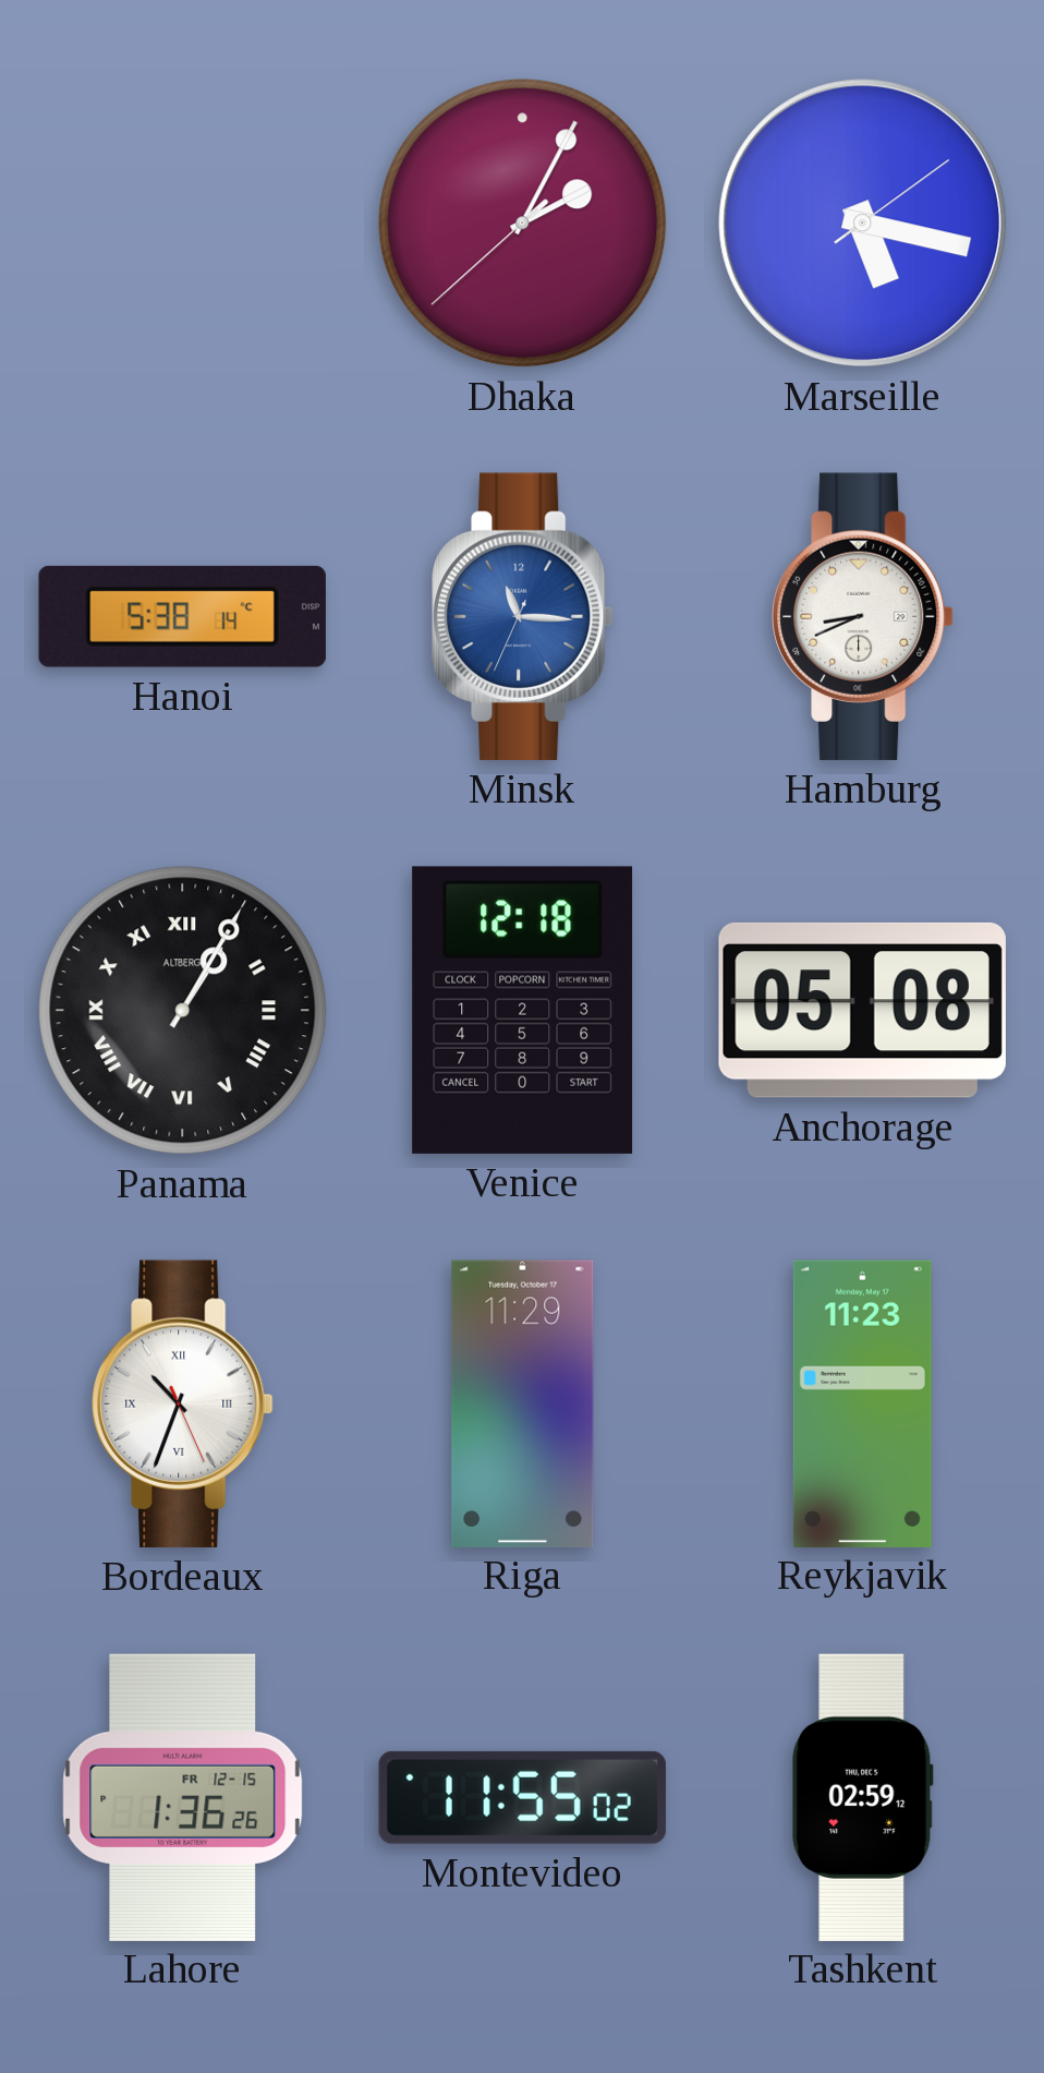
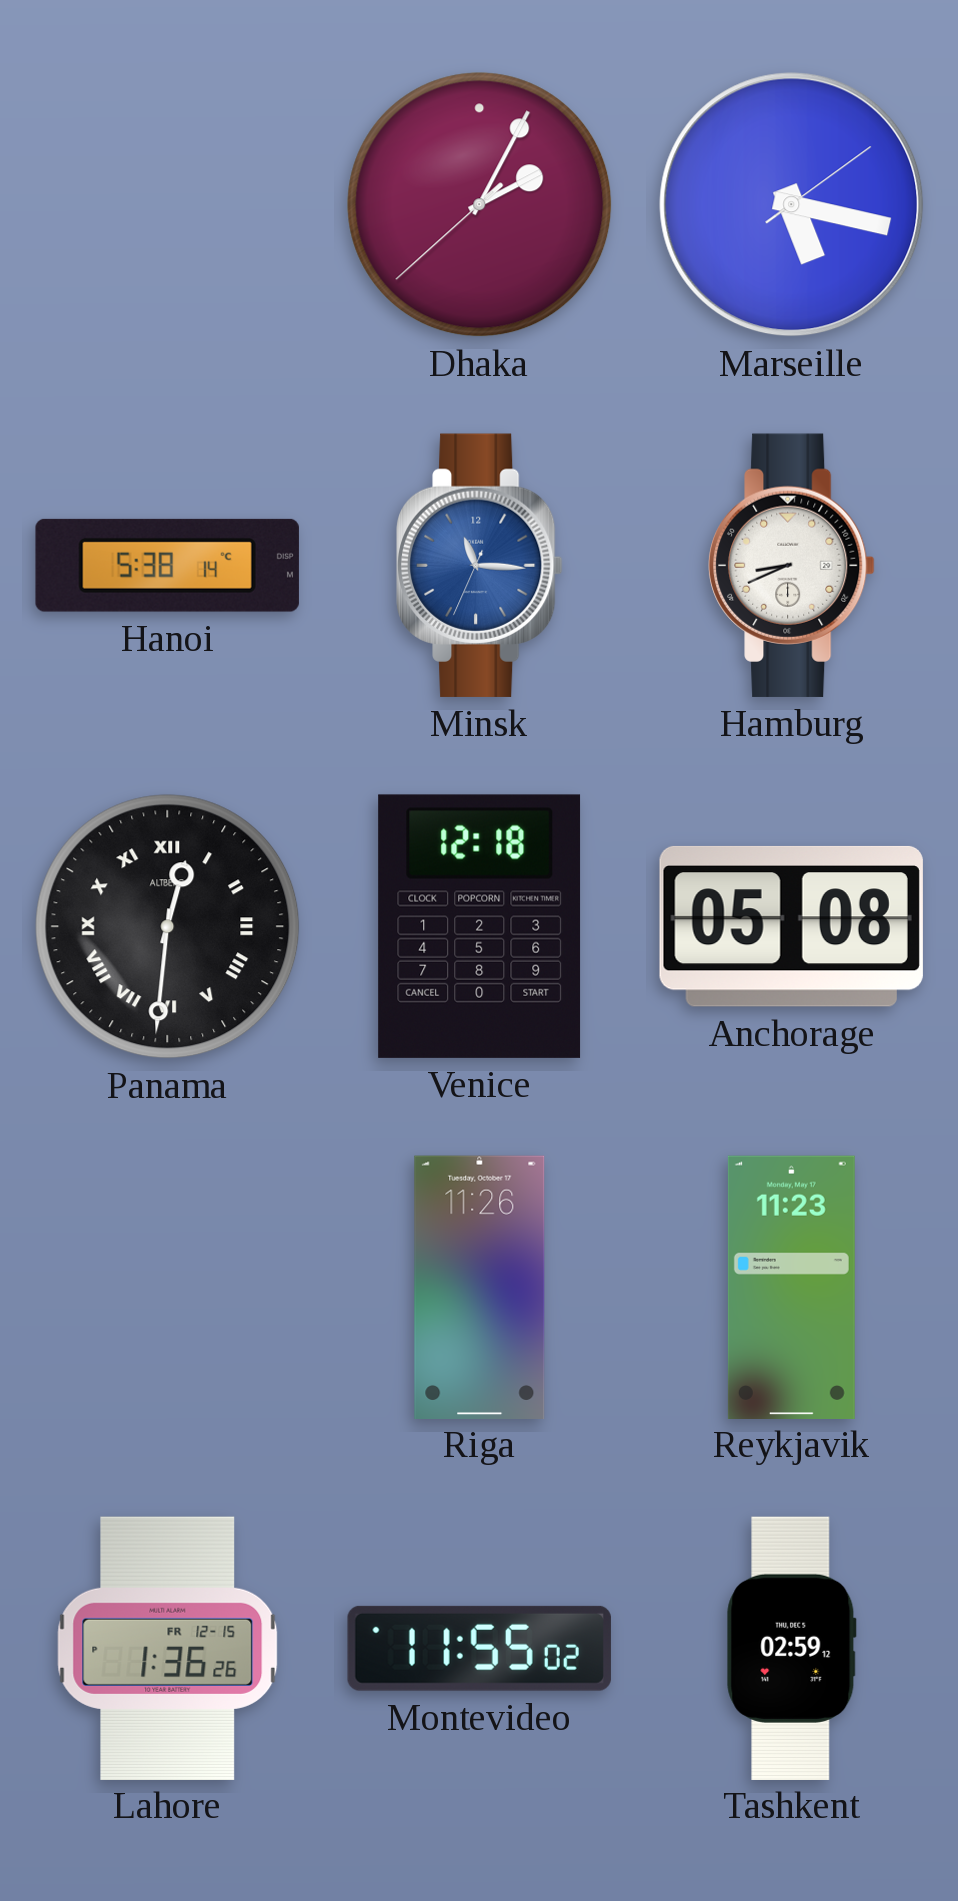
Panama: 1:05 -> 12:31
Bordeaux: 10:33 -> none
Riga: 11:29 -> 11:26
